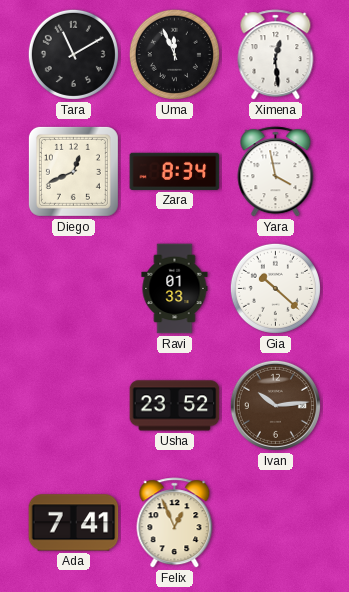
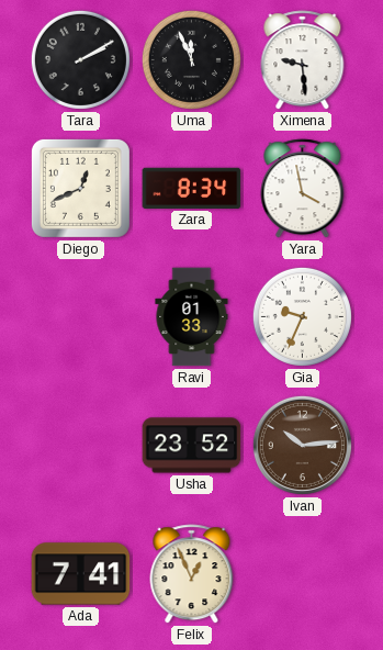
Tara: 11:10 -> 2:10
Ximena: 12:29 -> 9:29
Gia: 10:22 -> 9:34
